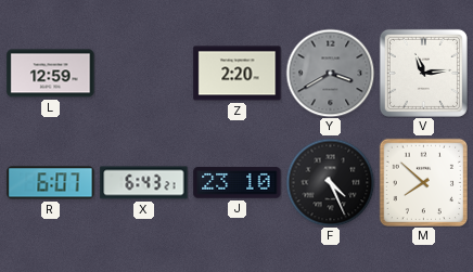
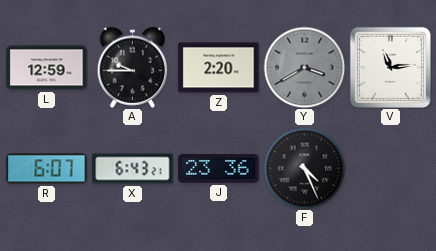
A: none -> 9:45
J: 23:10 -> 23:36
M: 7:52 -> none
